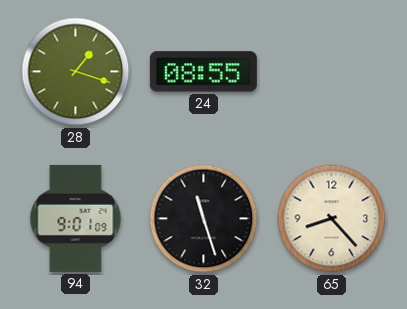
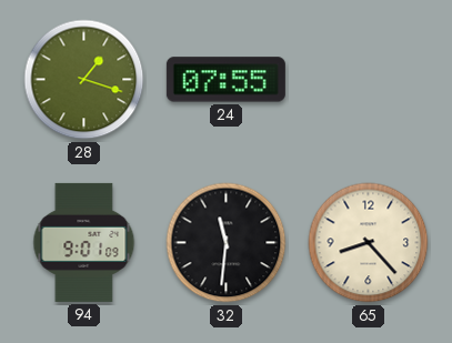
24: 08:55 -> 07:55
32: 11:27 -> 11:31
